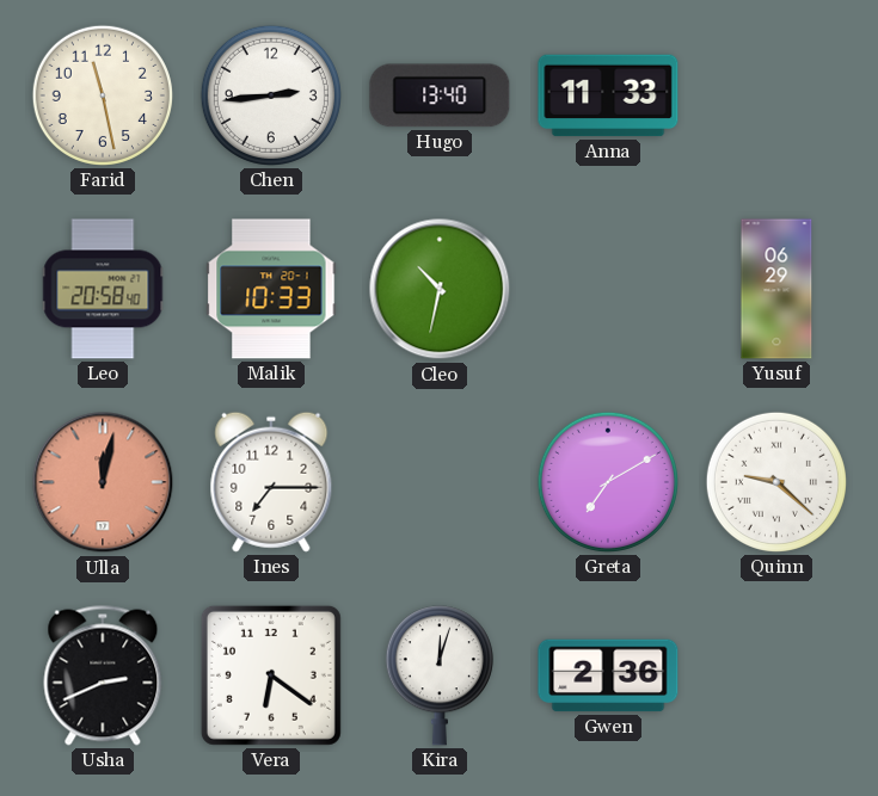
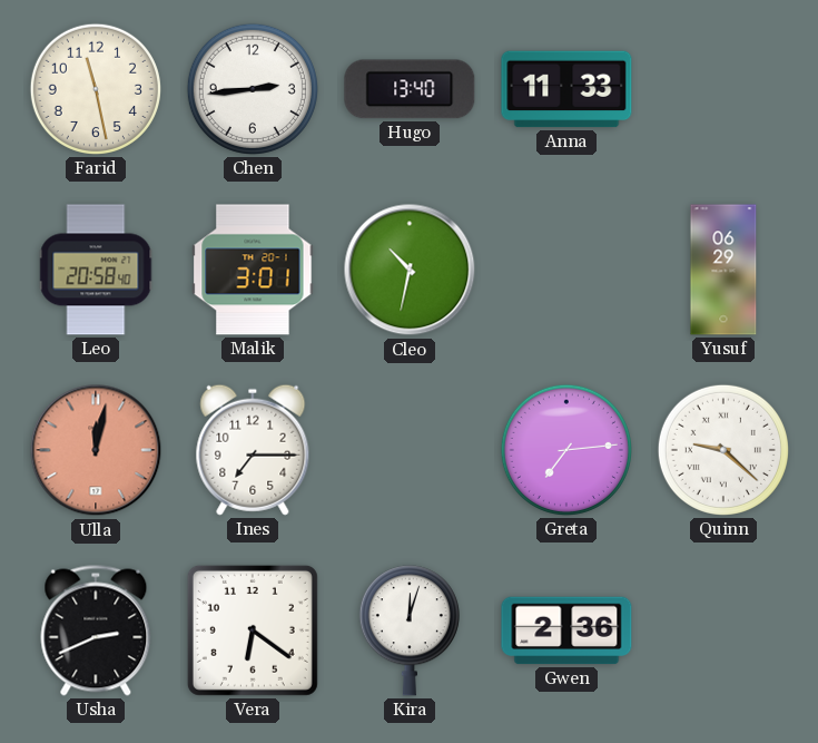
Malik: 10:33 -> 3:01
Greta: 7:10 -> 7:14
